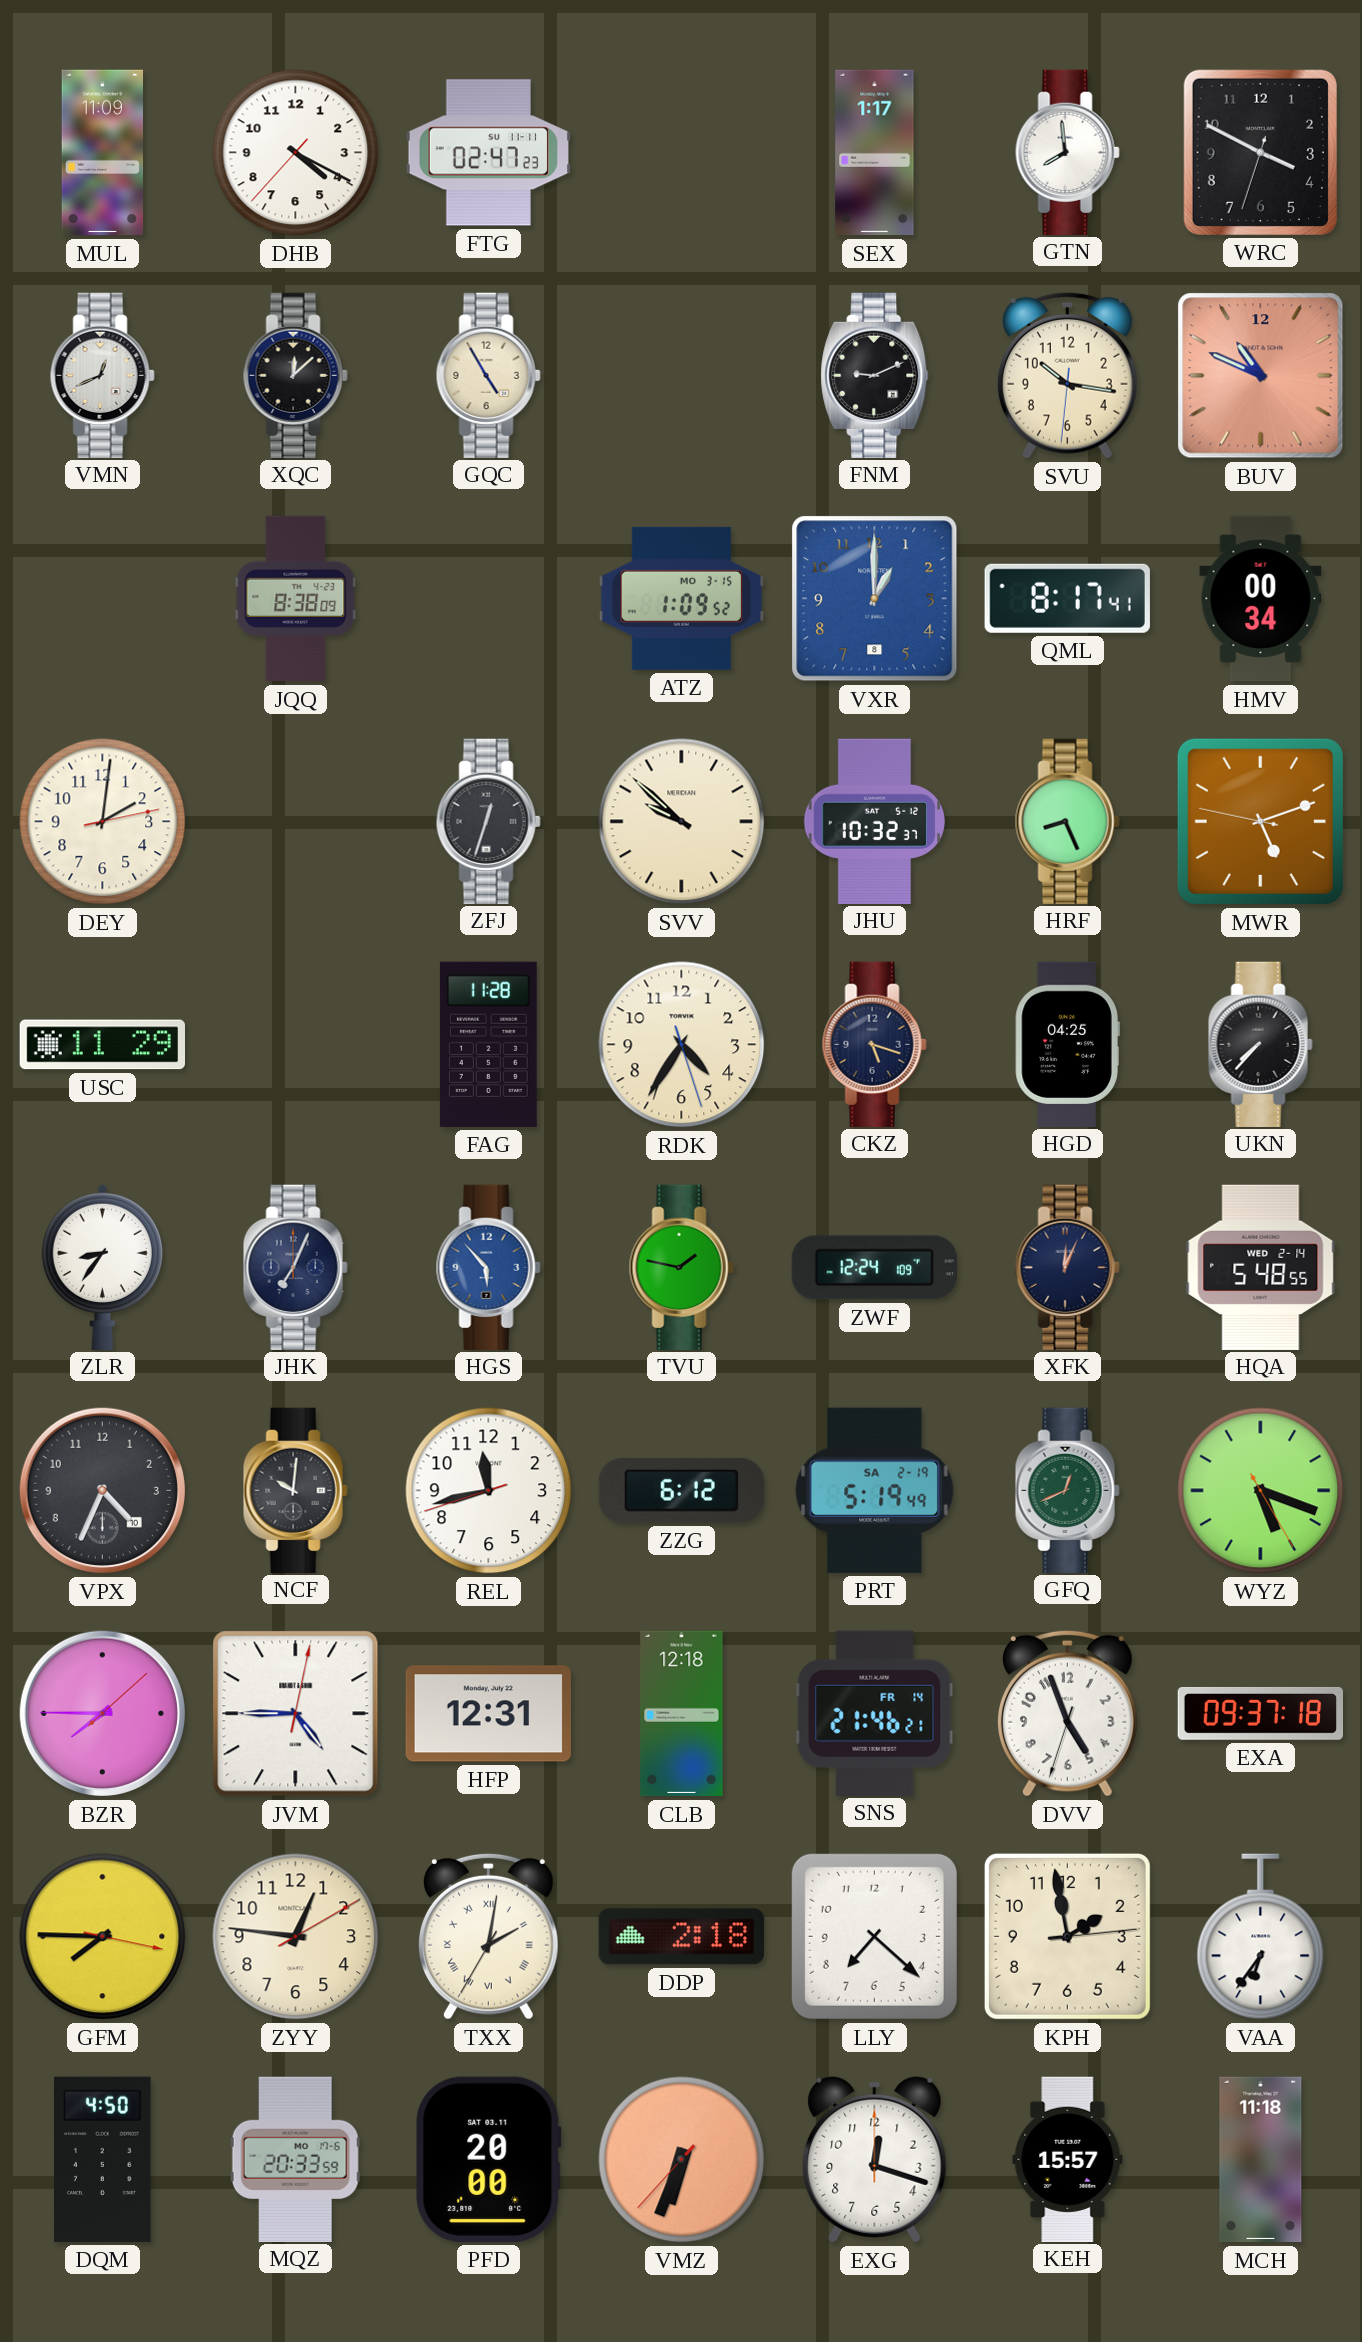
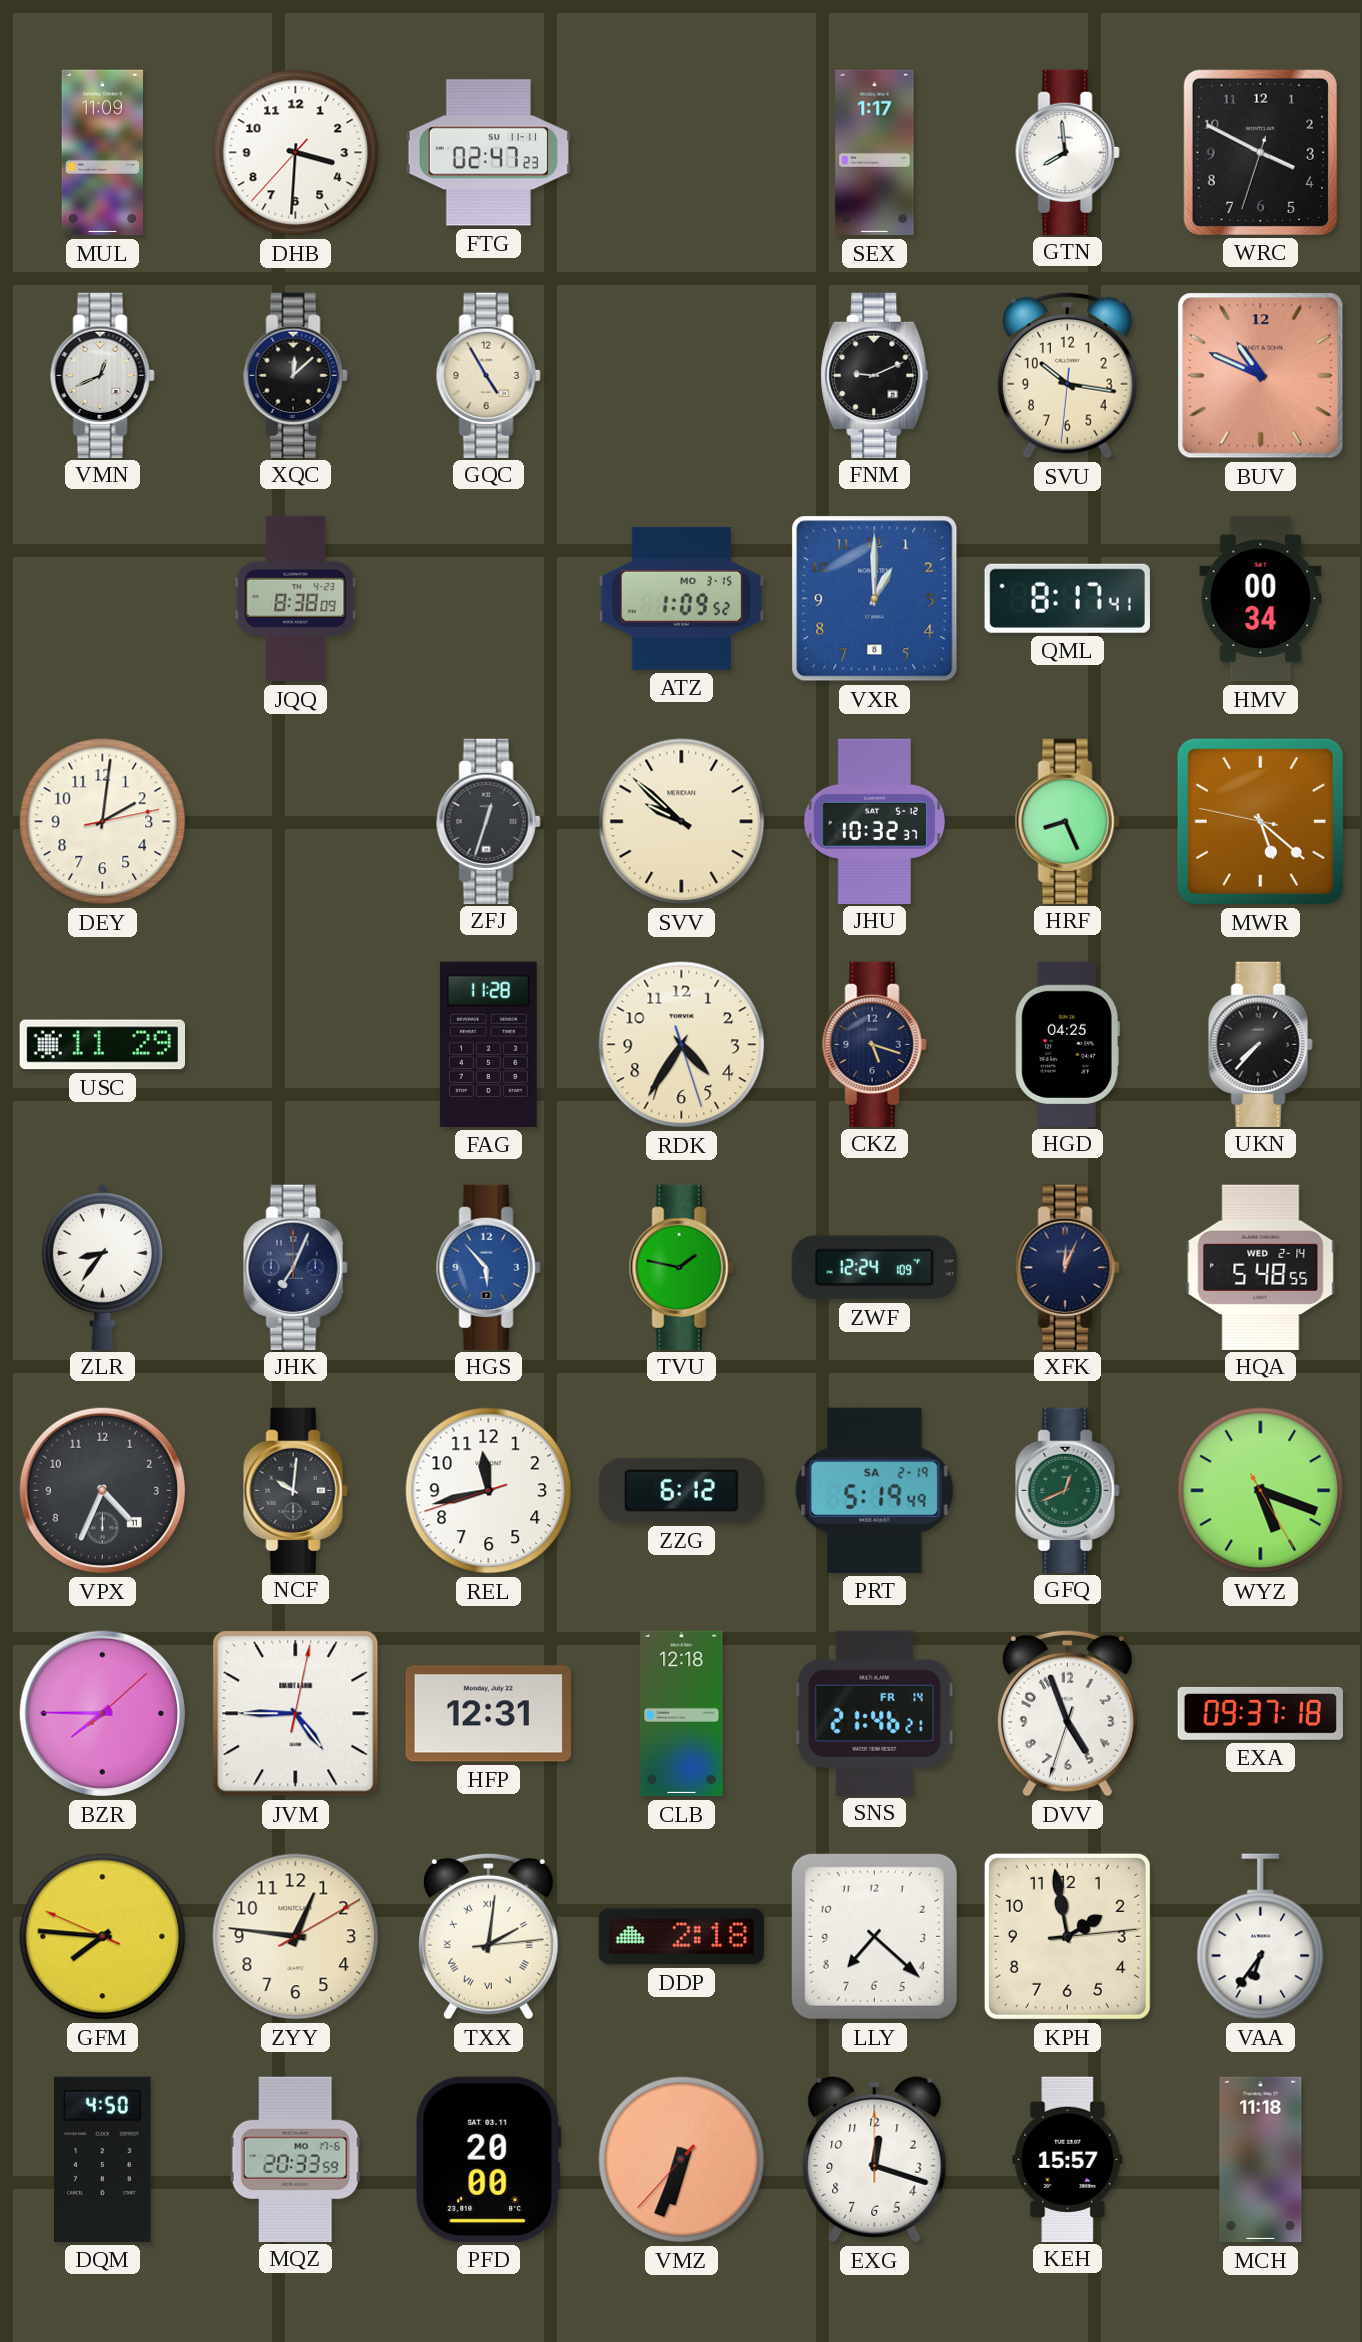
DHB: 4:19 -> 3:30
MWR: 5:11 -> 5:21
VPX date: 10 -> 11
GFM: 7:45:17 -> 7:45:49
TXX: 2:01:35 -> 2:01:14
